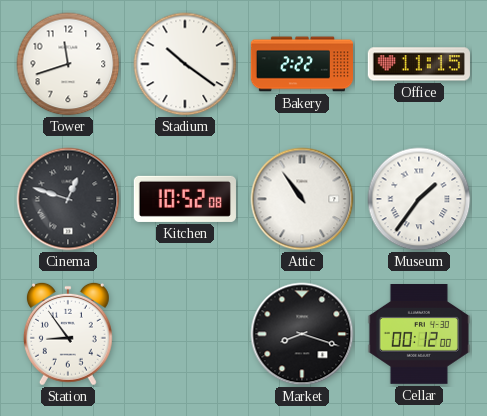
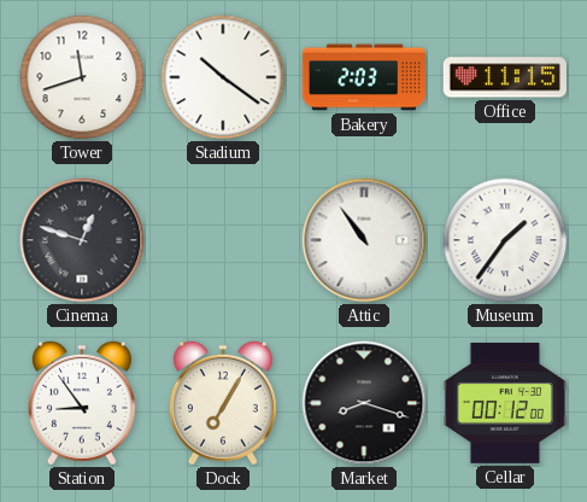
Bakery: 2:22 -> 2:03
Kitchen: 10:52 -> none
Dock: none -> 7:05
